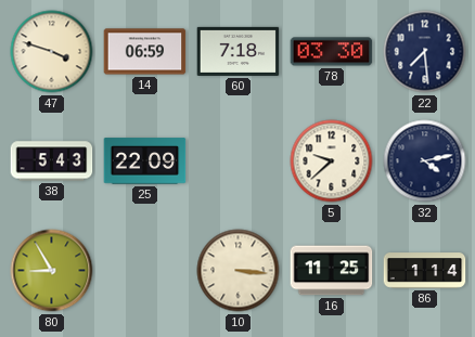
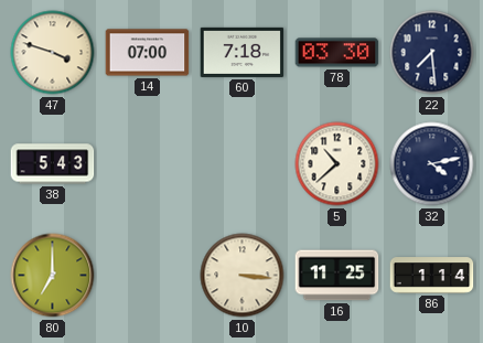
14: 06:59 -> 07:00
25: 22:09 -> none
5: 9:38 -> 10:38
80: 8:55 -> 7:00
